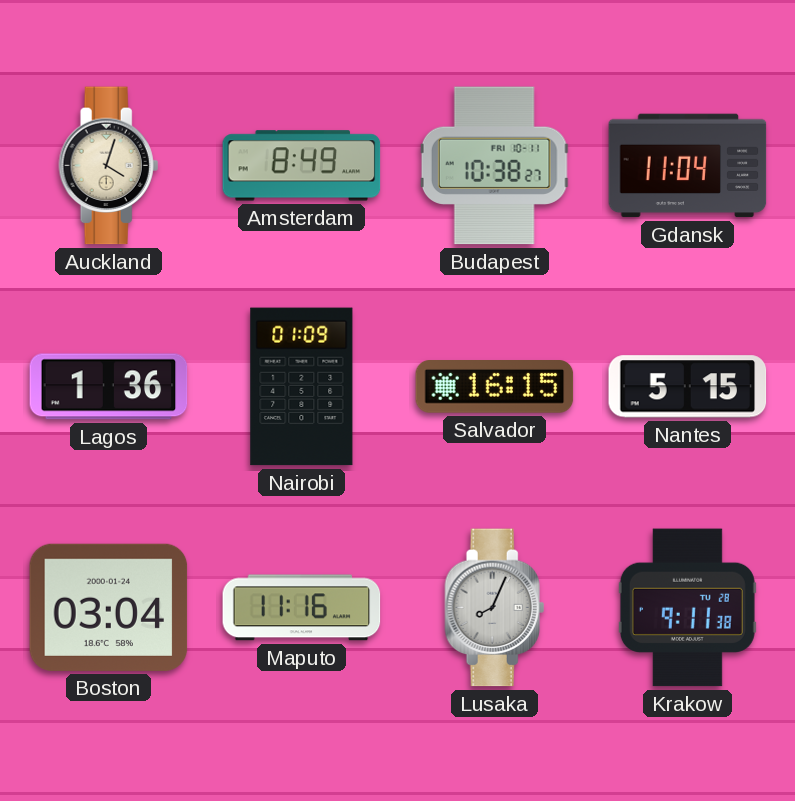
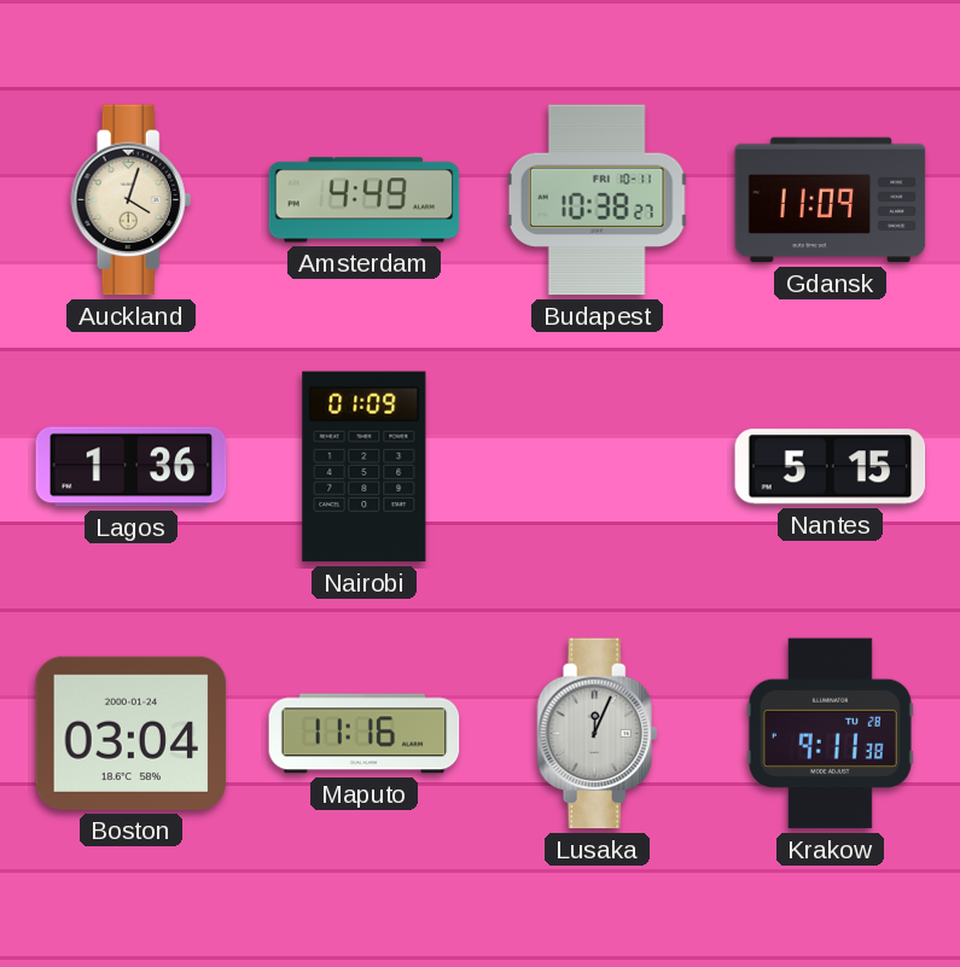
Amsterdam: 8:49 -> 4:49
Gdansk: 11:04 -> 11:09
Salvador: 16:15 -> none
Lusaka: 8:04 -> 12:04
